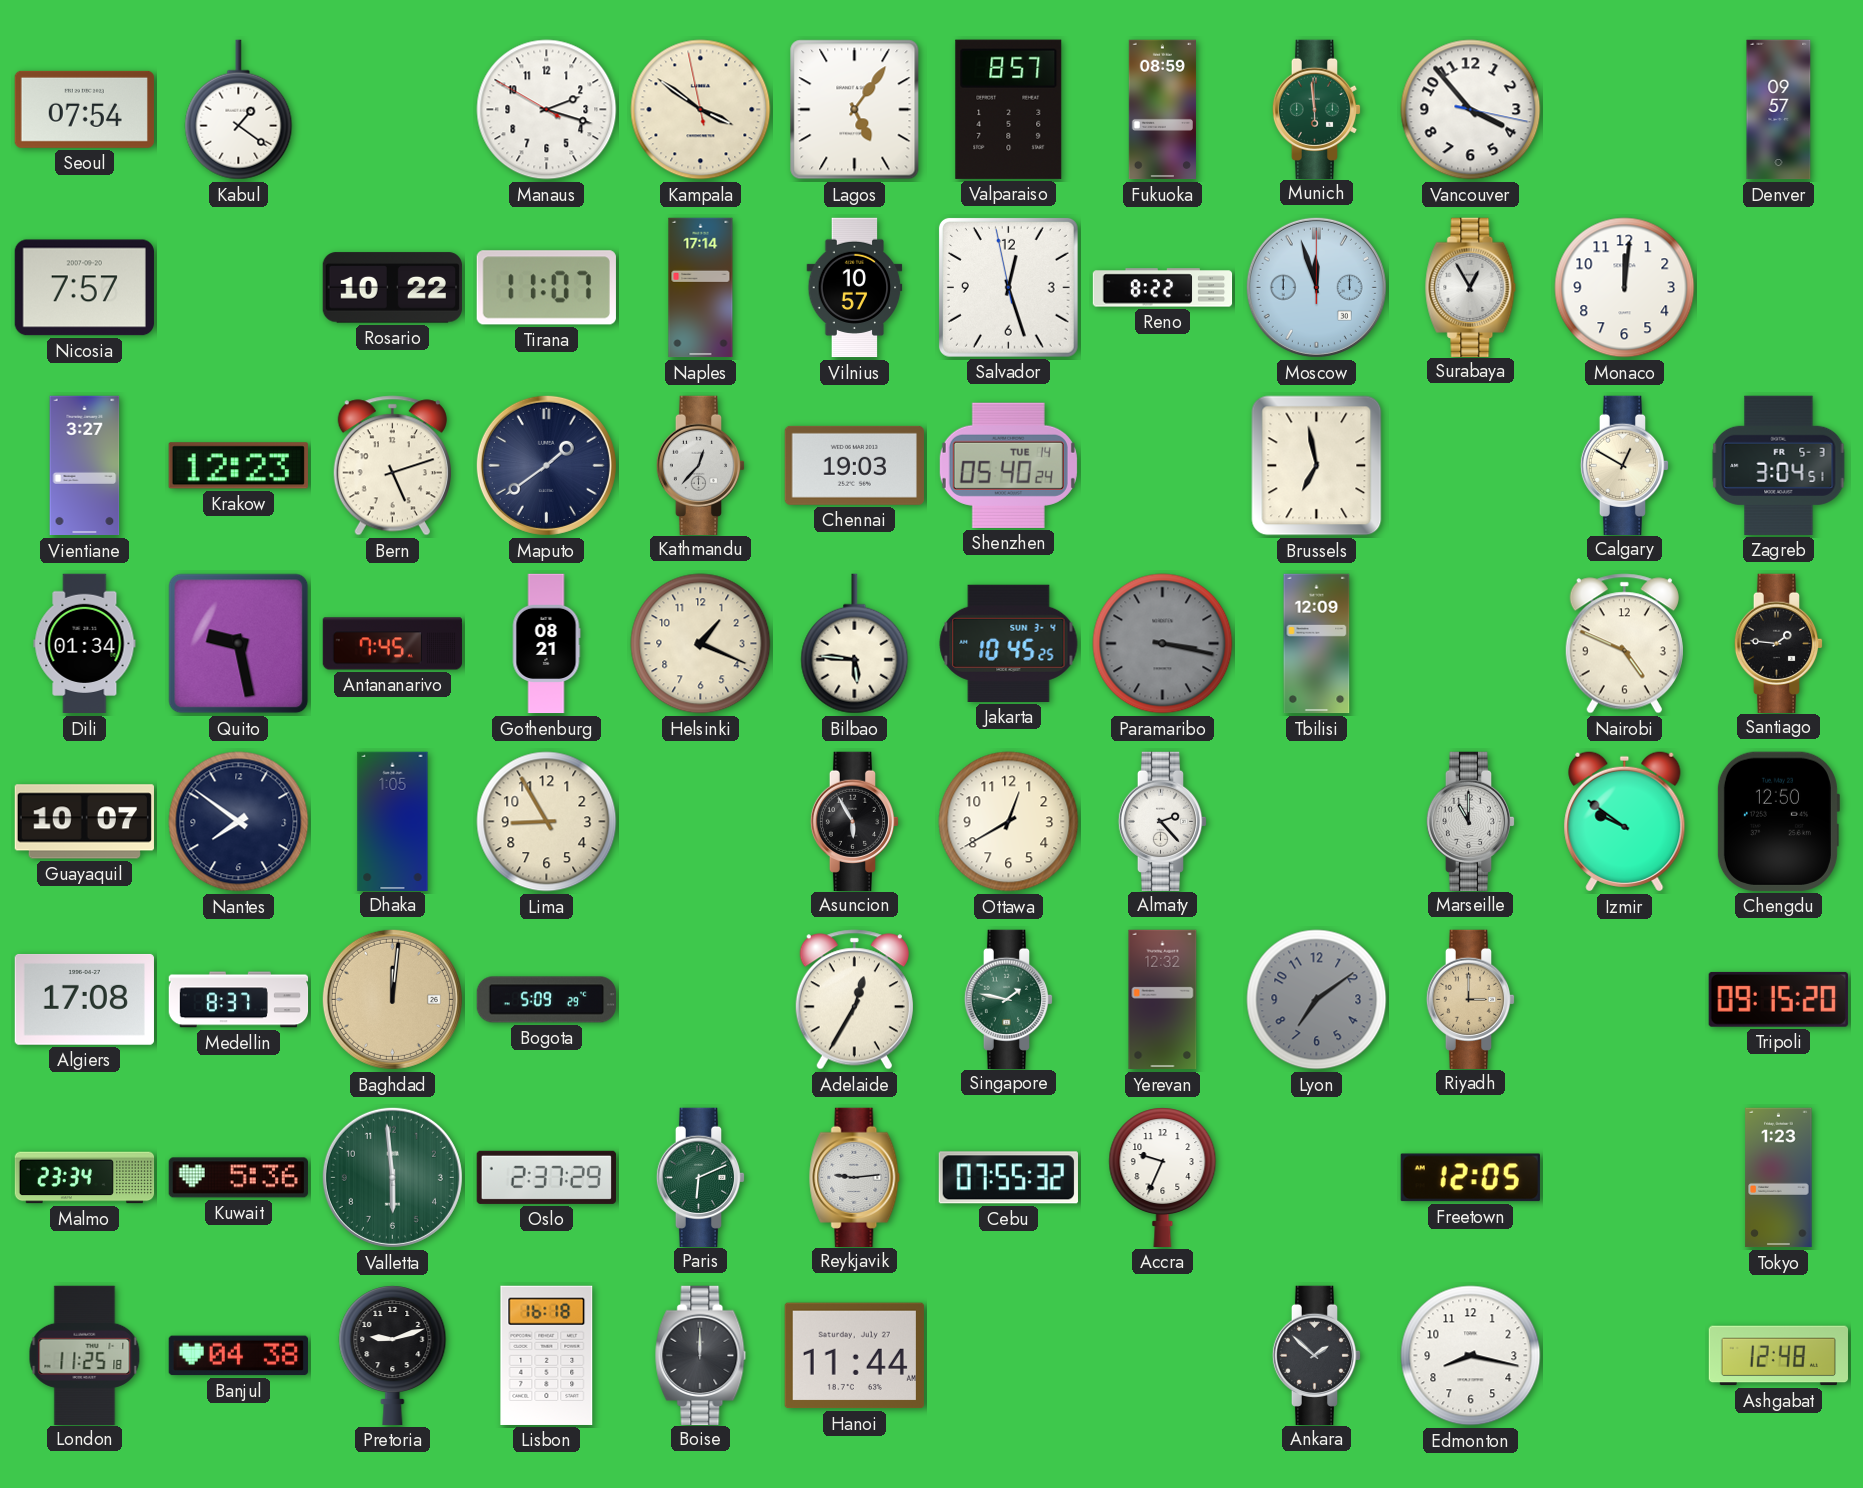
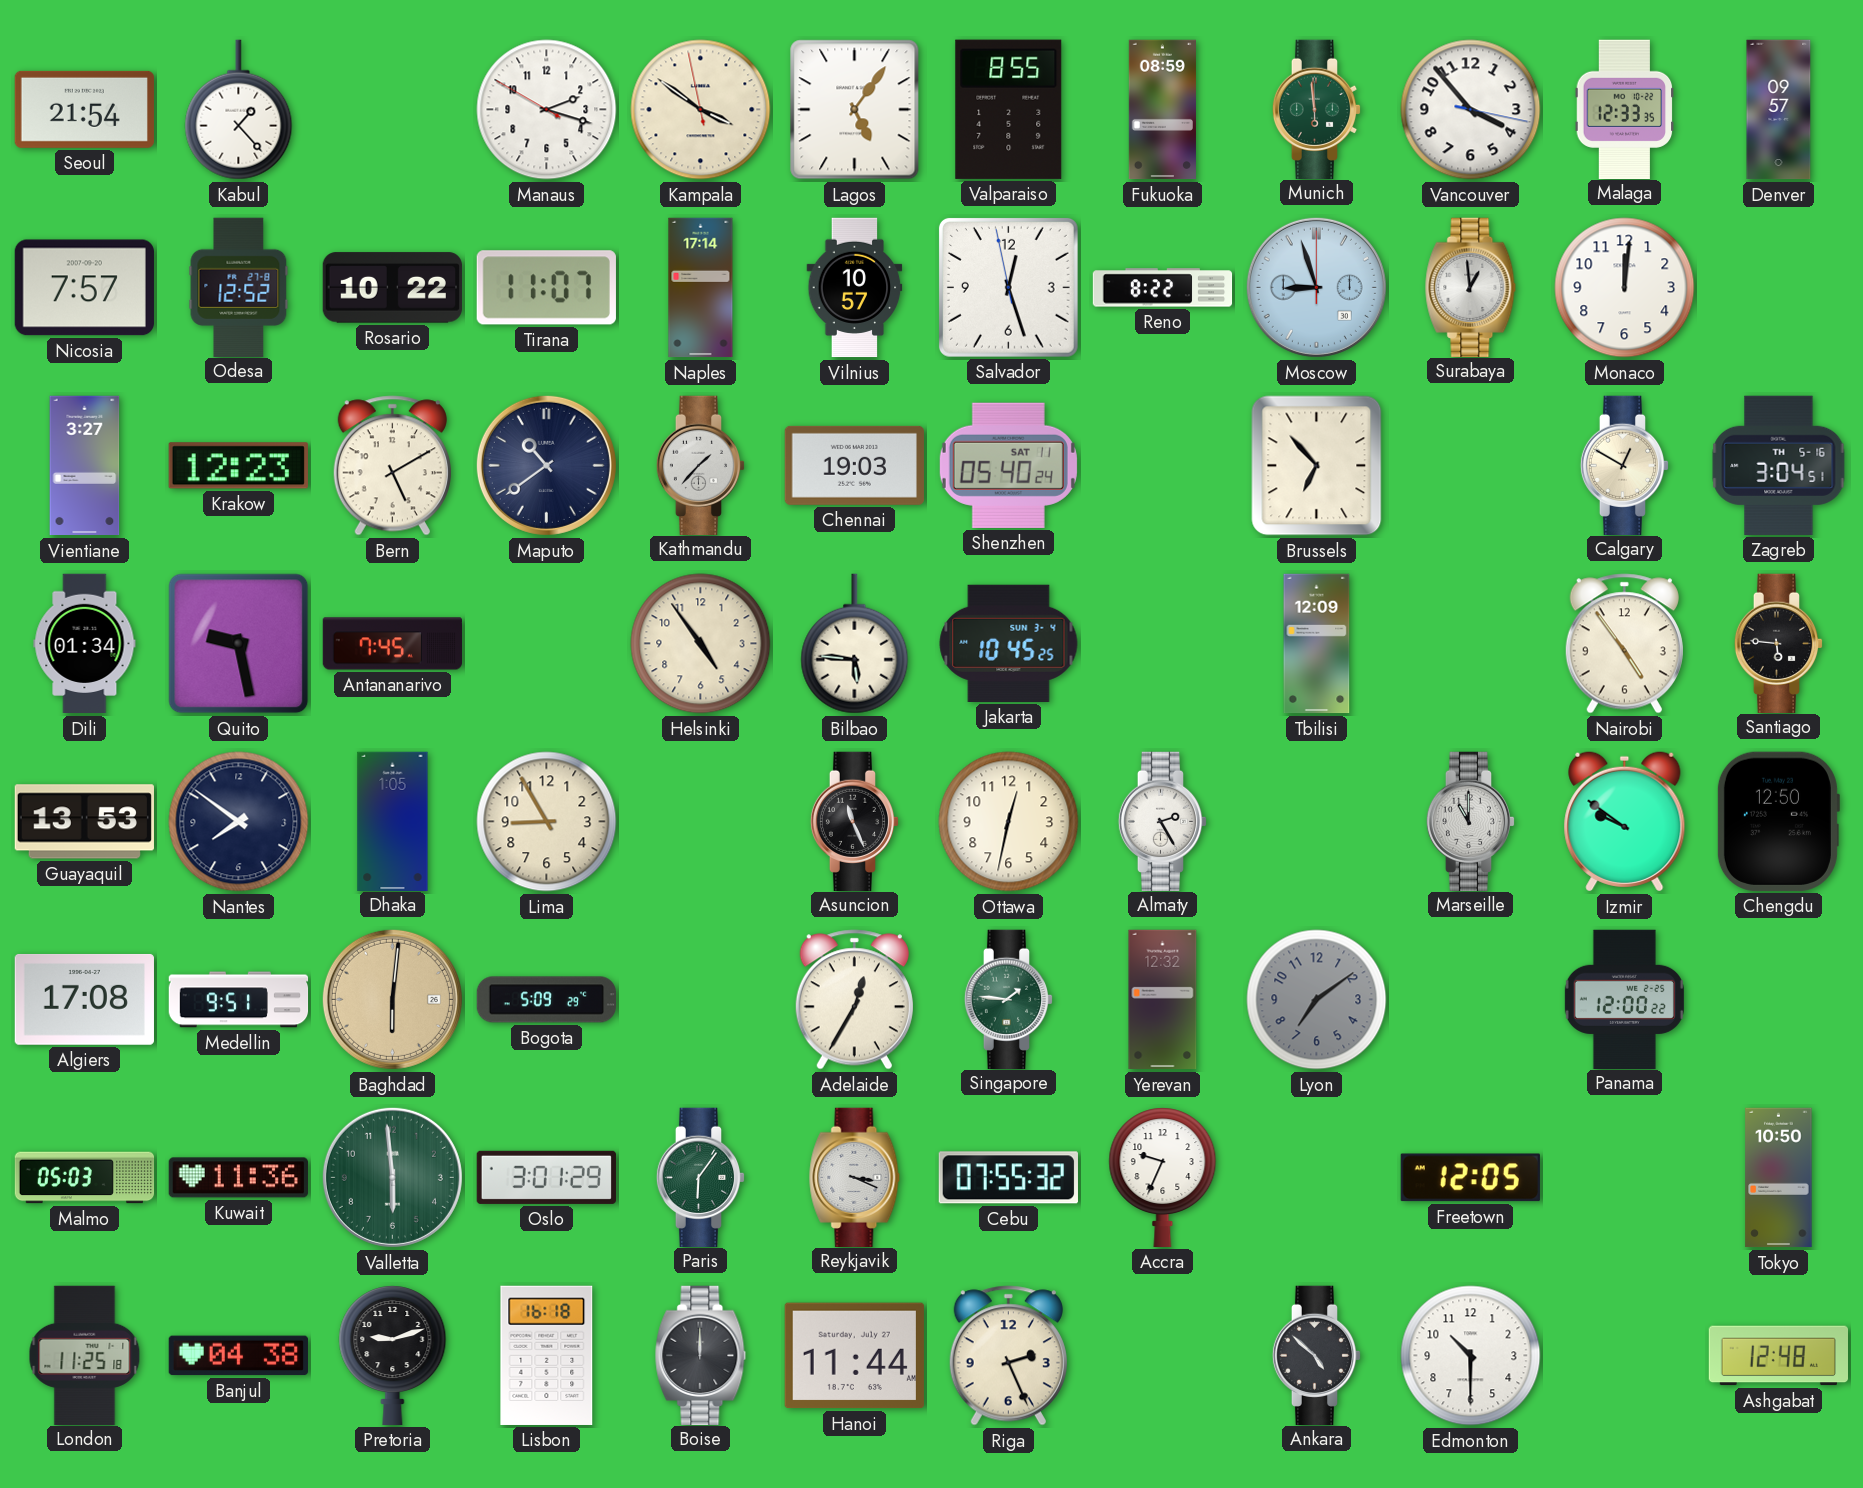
Seoul: 07:54 -> 21:54
Kabul: 1:21 -> 1:23
Valparaiso: 8:57 -> 8:55
Malaga: none -> 12:33
Odesa: none -> 12:52
Moscow: 11:57 -> 8:57
Surabaya: 12:55 -> 12:59
Bern: 5:12 -> 5:10
Maputo: 1:39 -> 10:39
Kathmandu: 12:37 -> 1:37
Shenzhen date: TUE 14 -> SAT 11
Brussels: 6:58 -> 6:53
Zagreb date: FR 5-3 -> TH 5-16
Gothenburg: 08:21 -> none
Helsinki: 1:19 -> 4:54
Paramaribo: 3:17 -> none
Nairobi: 4:49 -> 4:54
Santiago: 1:46 -> 5:46
Guayaquil: 10:07 -> 13:53
Asuncion: 5:55 -> 11:26
Ottawa: 12:40 -> 12:32
Almaty: 2:23 -> 2:25
Medellin: 8:37 -> 9:51
Baghdad: 12:01 -> 6:01
Singapore: 1:47 -> 1:46
Riyadh: 3:00 -> none
Panama: none -> 12:00
Tripoli: 09:15 -> none
Malmo: 23:34 -> 05:03
Kuwait: 5:36 -> 11:36
Oslo: 2:37 -> 3:01
Paris: 6:11 -> 6:06
Reykjavik: 9:14 -> 3:19
Tokyo: 1:23 -> 10:50
Riga: none -> 2:26
Ankara: 1:52 -> 4:52
Edmonton: 8:17 -> 10:30
